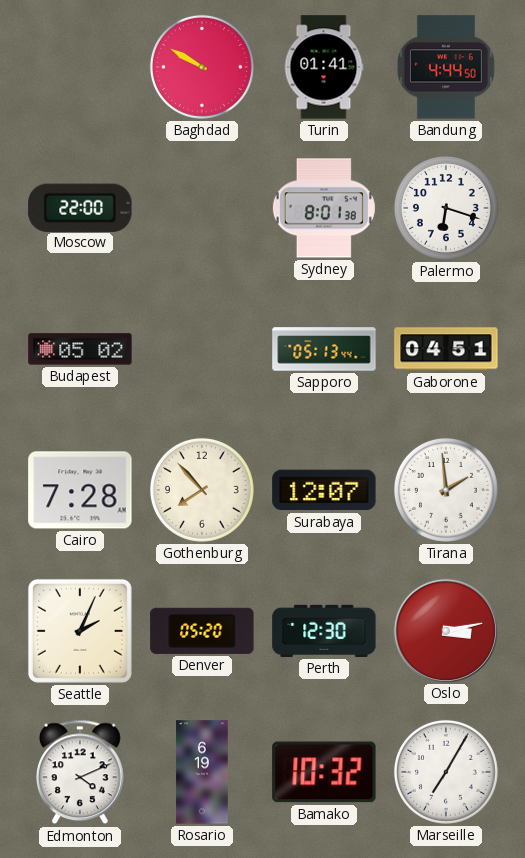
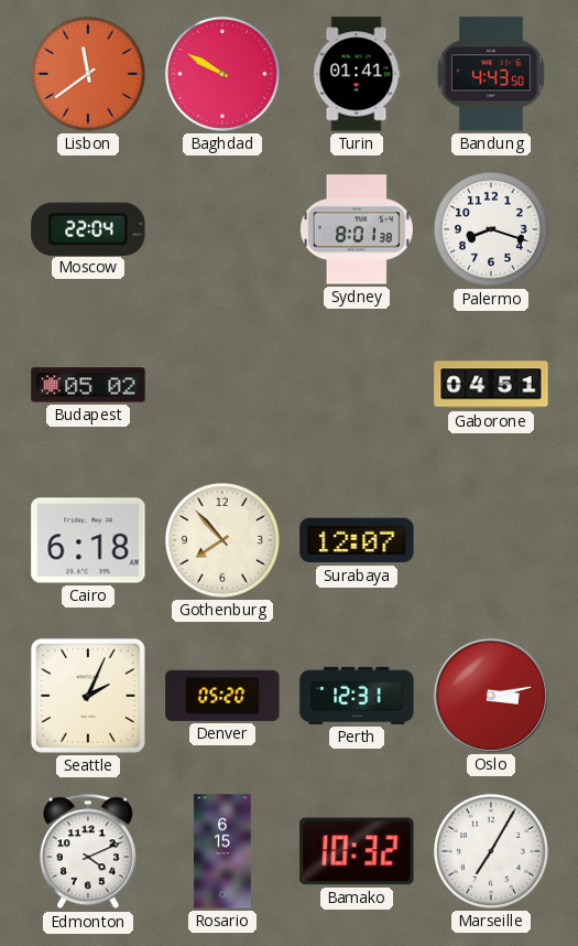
Lisbon: none -> 11:39
Bandung: 4:44 -> 4:43
Moscow: 22:00 -> 22:04
Palermo: 6:18 -> 8:18
Sapporo: 05:13 -> none
Cairo: 7:28 -> 6:18
Tirana: 1:59 -> none
Perth: 12:30 -> 12:31
Rosario: 6:19 -> 6:15
